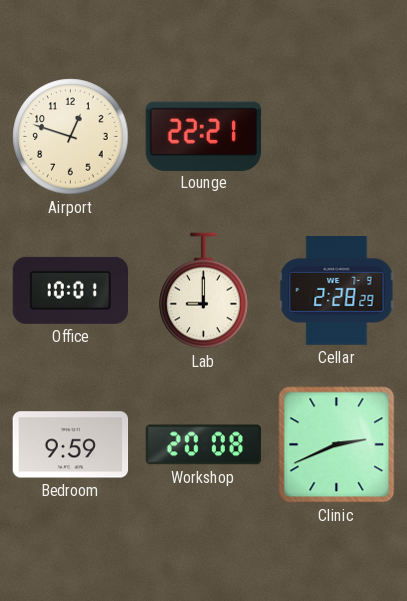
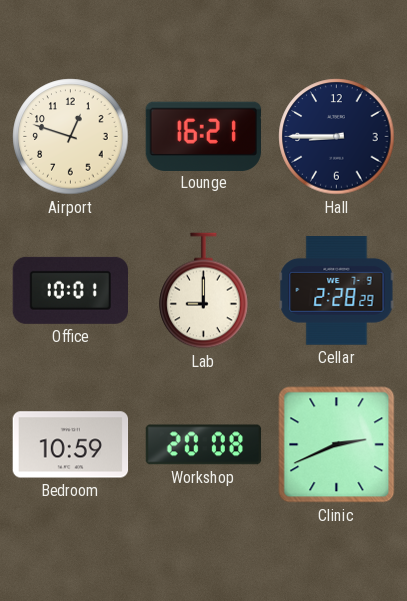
Lounge: 22:21 -> 16:21
Hall: none -> 8:45
Bedroom: 9:59 -> 10:59
